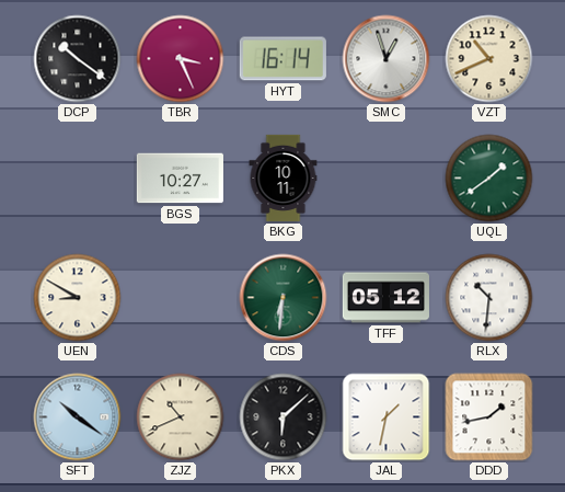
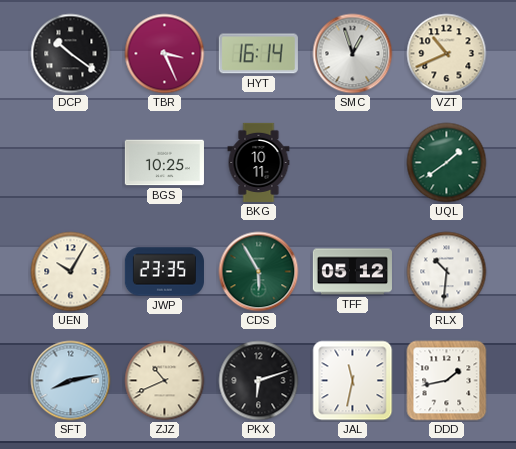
BGS: 10:27 -> 10:25
UEN: 8:50 -> 10:05
JWP: none -> 23:35
CDS: 6:31 -> 5:55
SFT: 10:21 -> 8:13
PKX: 6:08 -> 6:12
JAL: 1:32 -> 11:32
